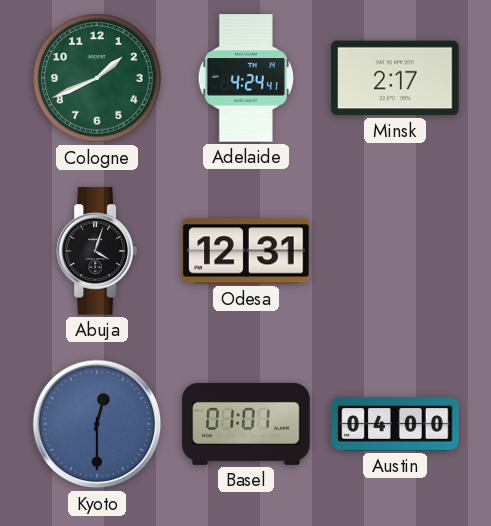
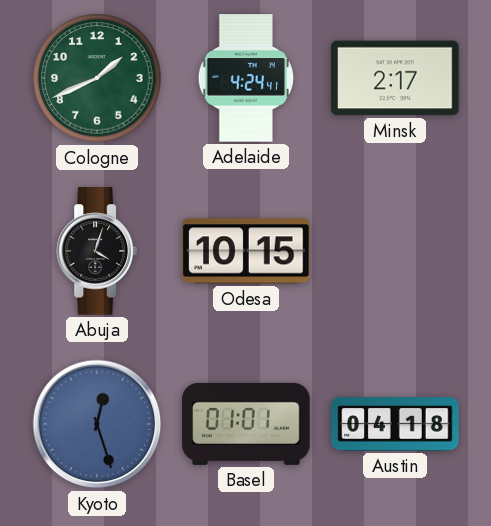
Odesa: 12:31 -> 10:15
Kyoto: 12:30 -> 12:27
Austin: 04:00 -> 04:18
